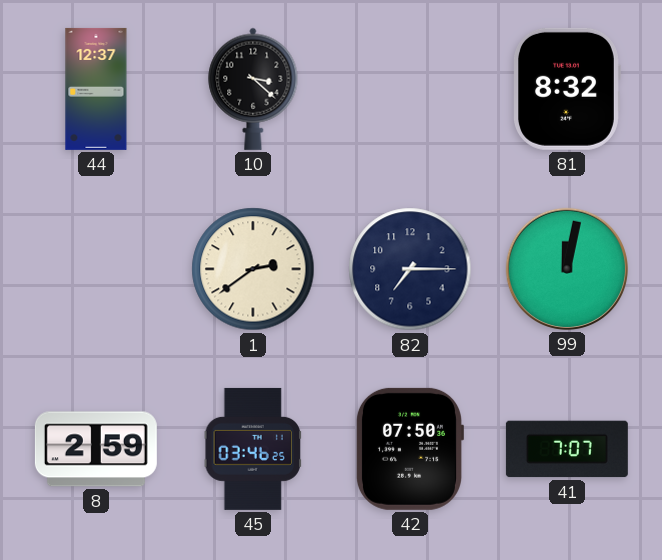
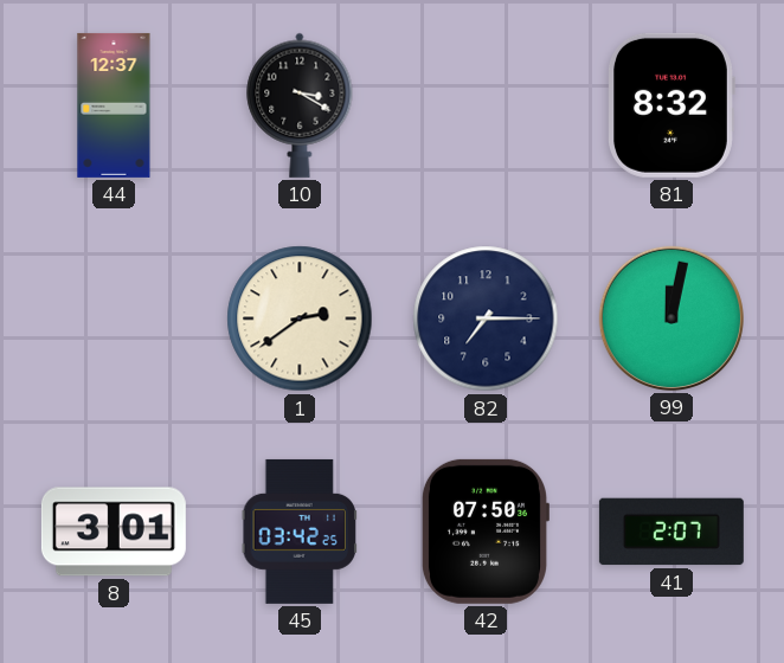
10: 3:22 -> 3:20
8: 2:59 -> 3:01
45: 03:46 -> 03:42
41: 7:07 -> 2:07
